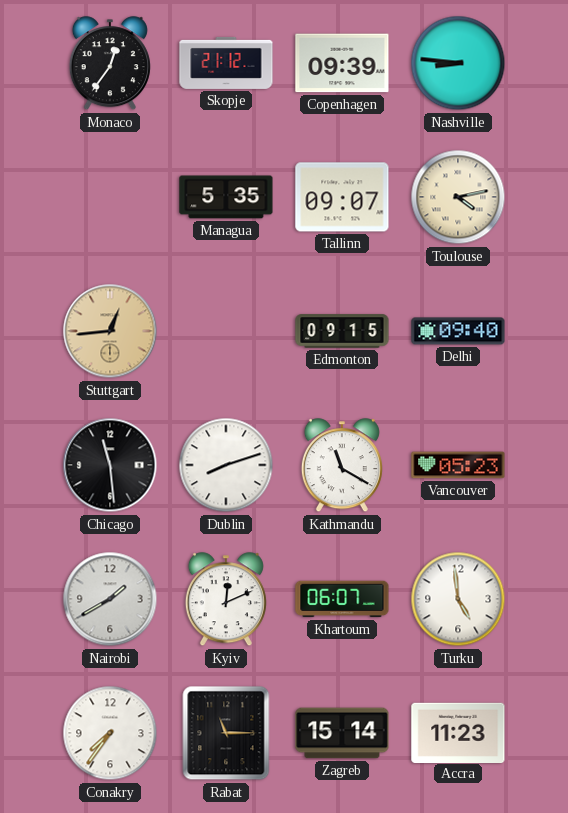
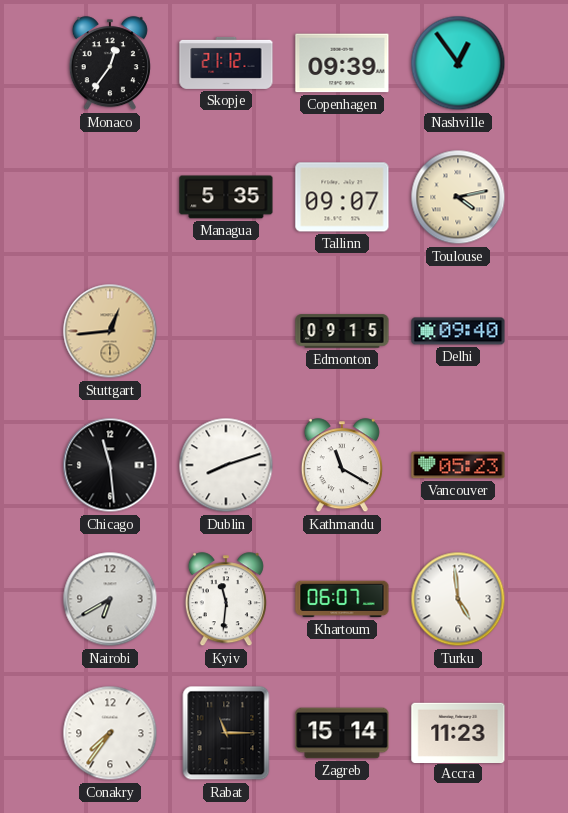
Nashville: 8:46 -> 12:54
Nairobi: 1:40 -> 6:40
Kyiv: 12:11 -> 11:31
